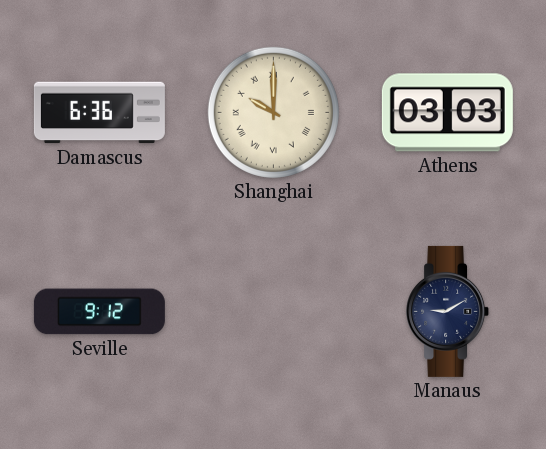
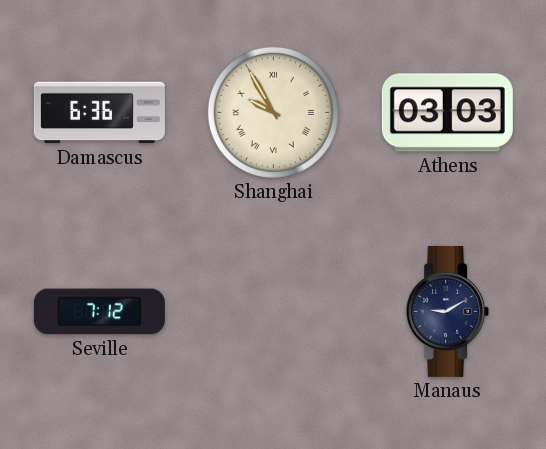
Shanghai: 10:00 -> 9:55
Seville: 9:12 -> 7:12
